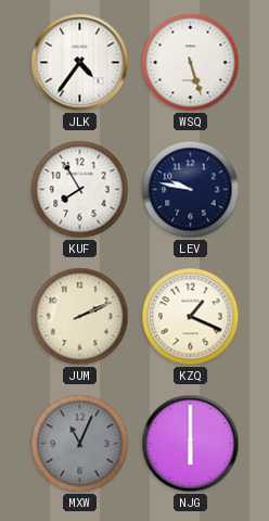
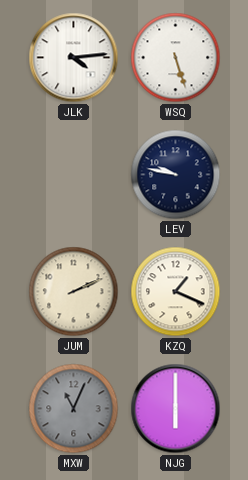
JLK: 4:36 -> 4:14
KUF: 7:55 -> none
